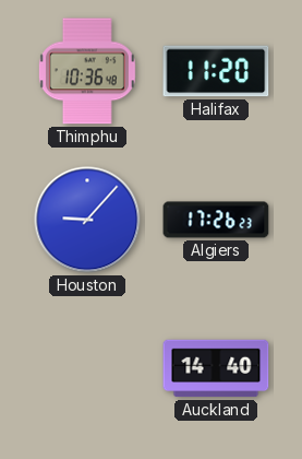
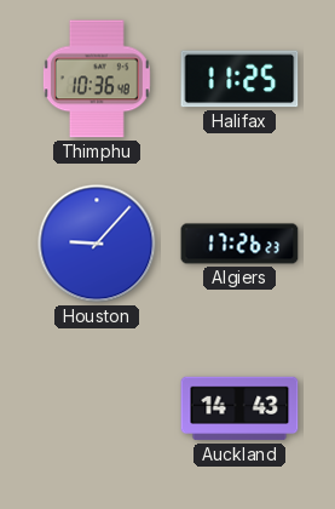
Halifax: 11:20 -> 11:25
Auckland: 14:40 -> 14:43
